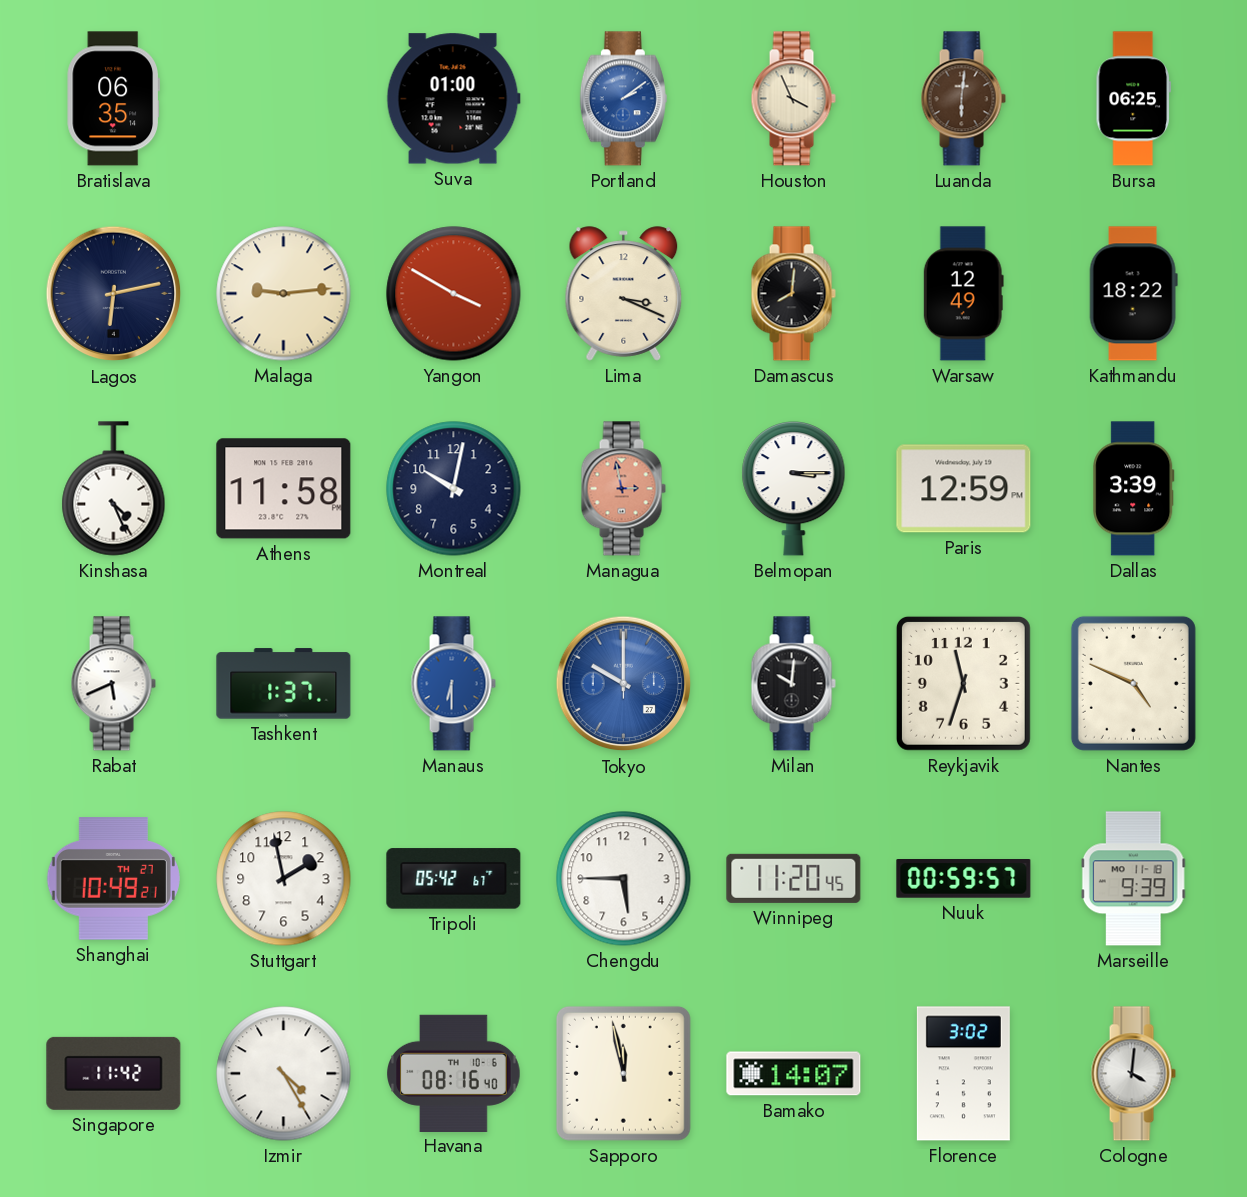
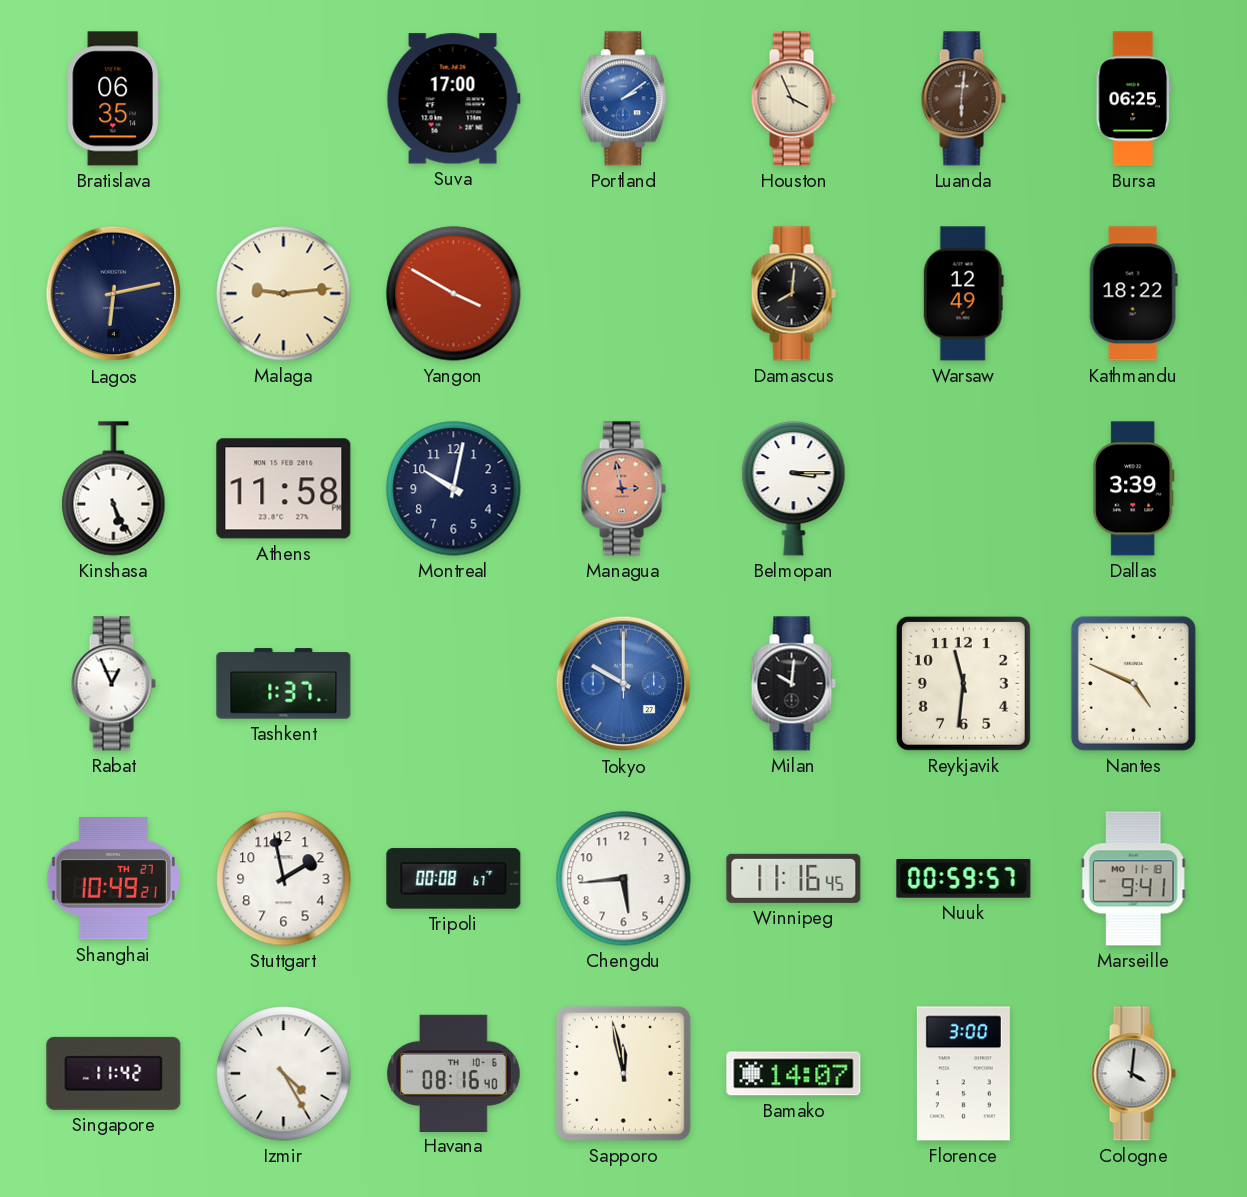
Suva: 01:00 -> 17:00
Lima: 3:19 -> none
Kinshasa: 4:26 -> 5:26
Paris: 12:59 -> none
Rabat: 5:41 -> 12:56
Manaus: 6:30 -> none
Reykjavik: 11:33 -> 11:31
Tripoli: 05:42 -> 00:08
Chengdu: 5:45 -> 5:44
Winnipeg: 11:20 -> 11:16
Marseille: 9:39 -> 9:41
Florence: 3:02 -> 3:00
